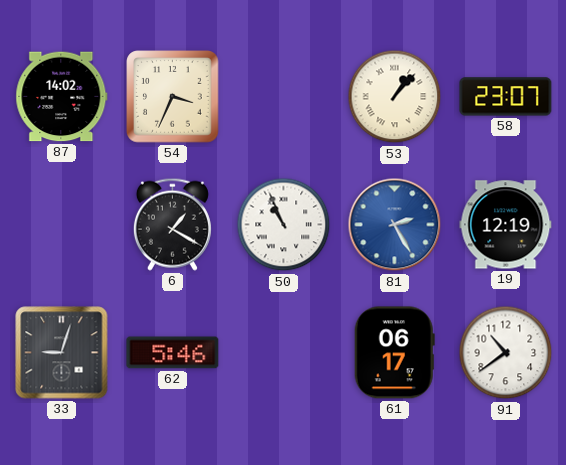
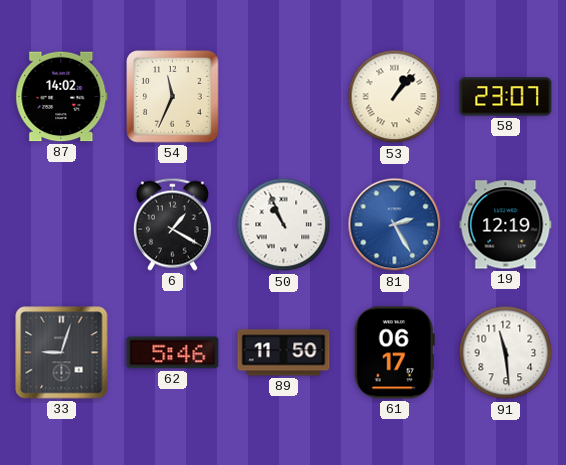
54: 3:34 -> 11:34
89: none -> 11:50
91: 10:39 -> 11:29
